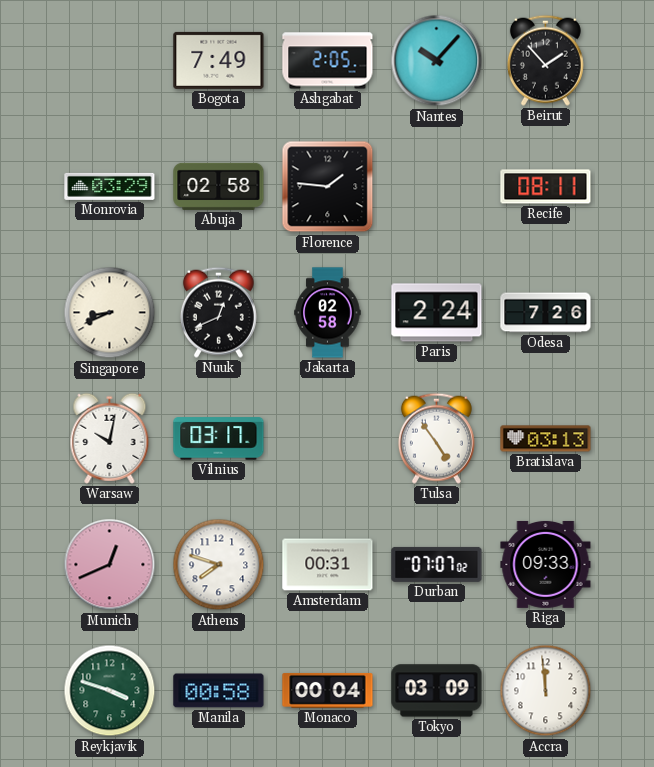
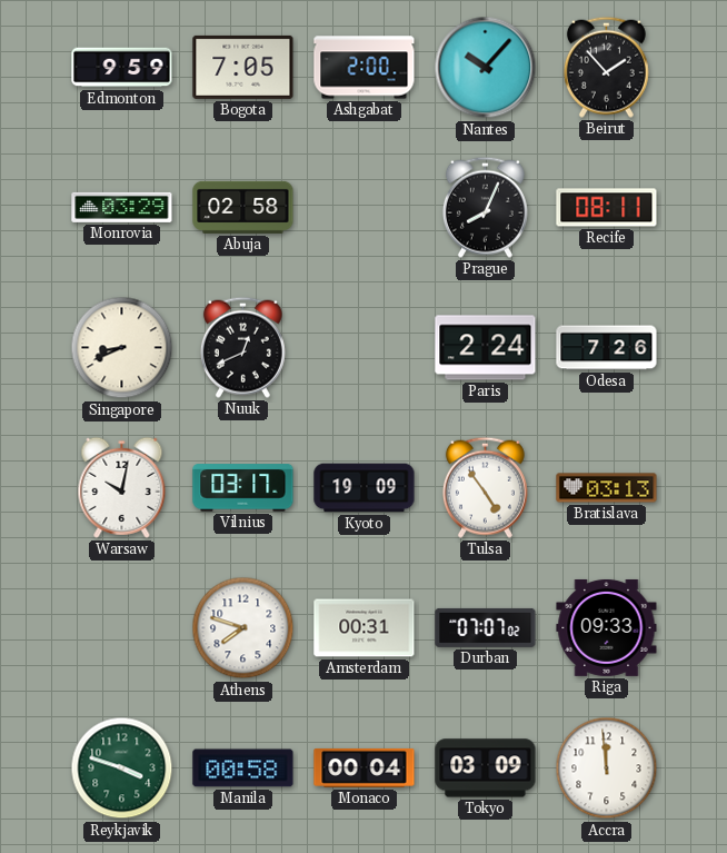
Edmonton: none -> 9:59
Bogota: 7:49 -> 7:05
Ashgabat: 2:05 -> 2:00
Florence: 1:46 -> none
Prague: none -> 8:04
Jakarta: 02:58 -> none
Kyoto: none -> 19:09
Munich: 12:41 -> none
